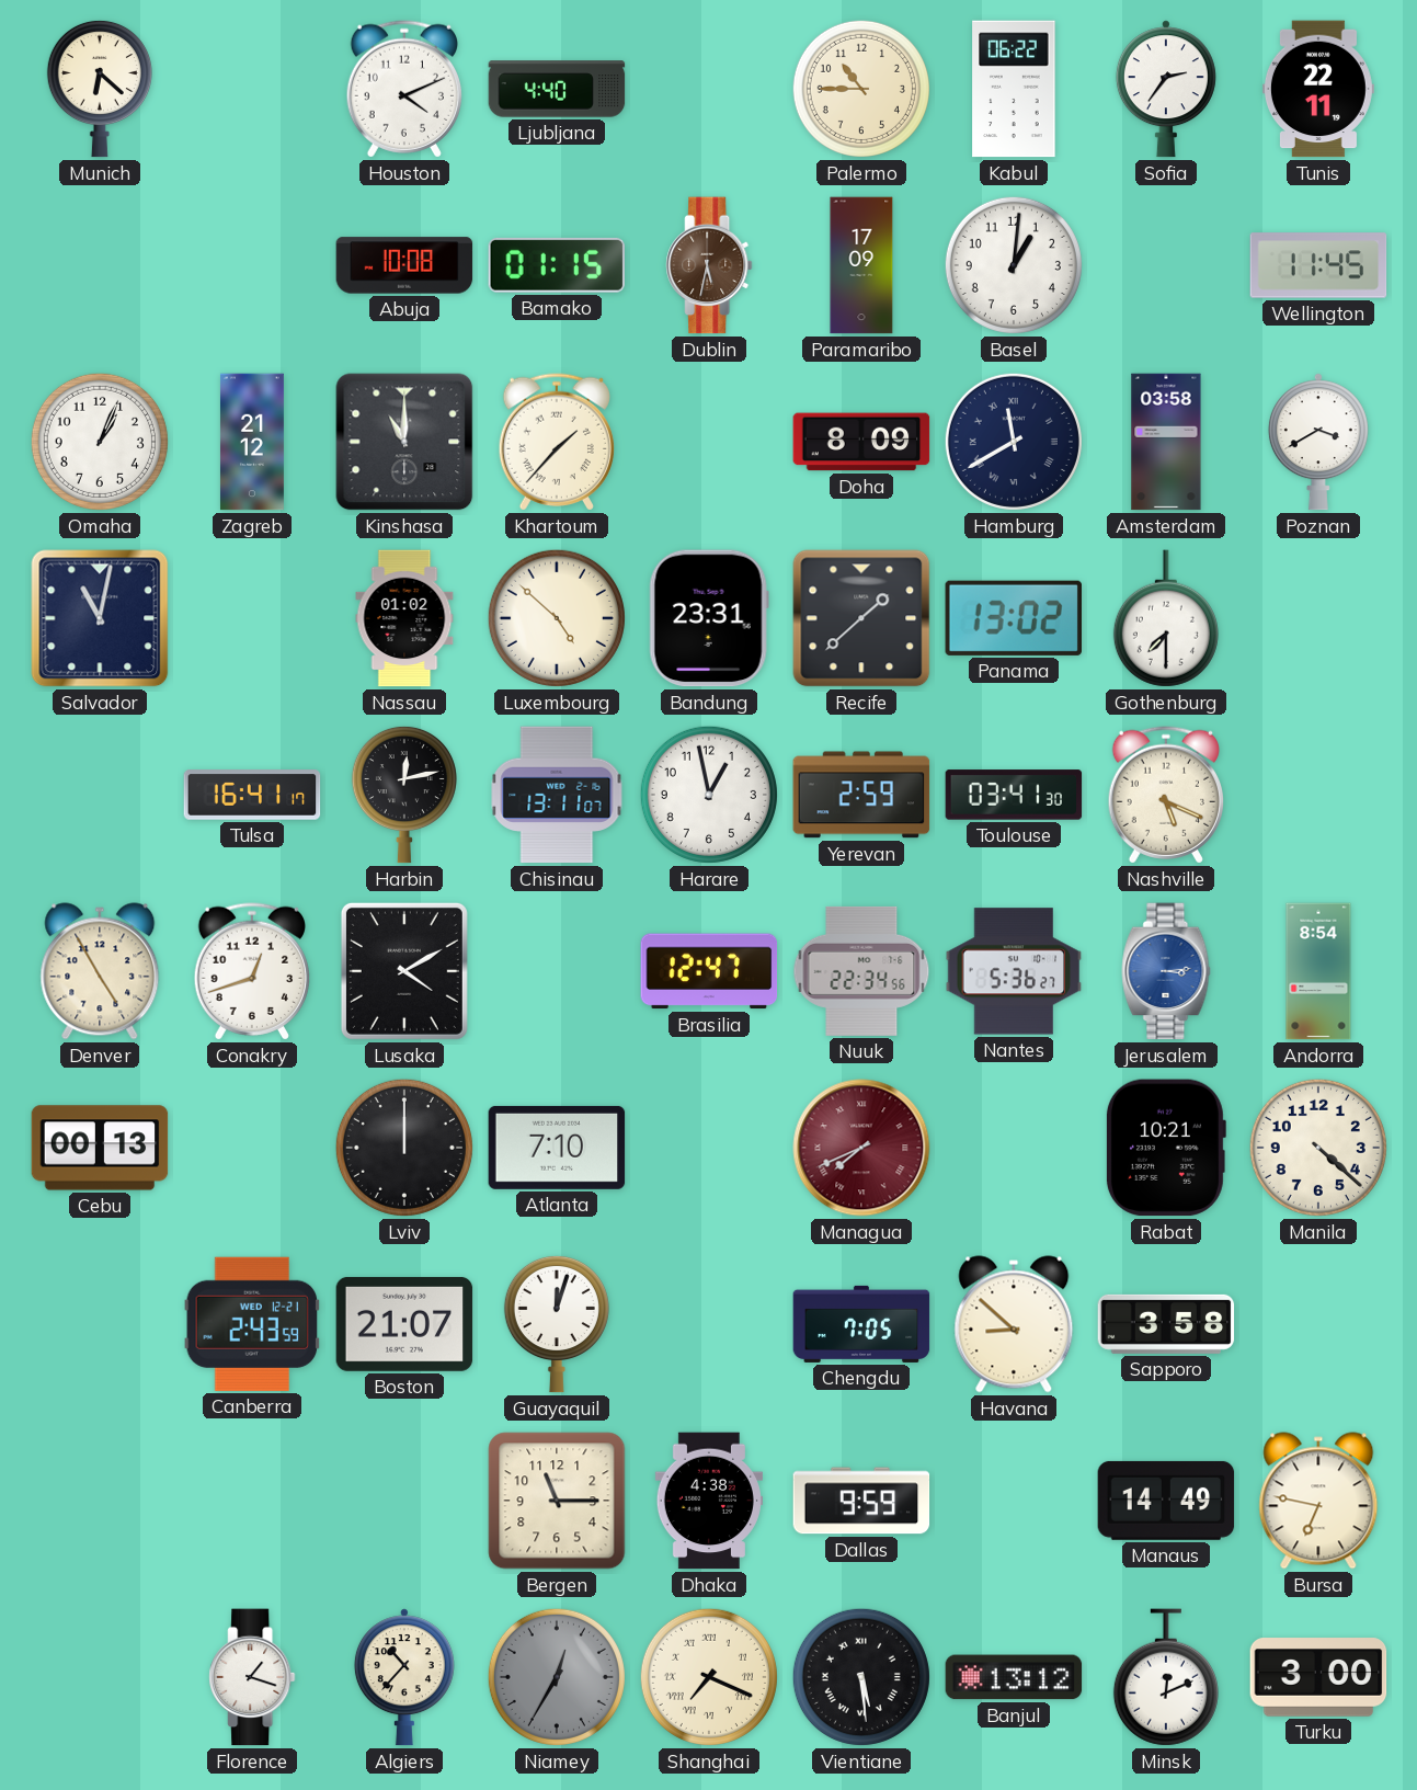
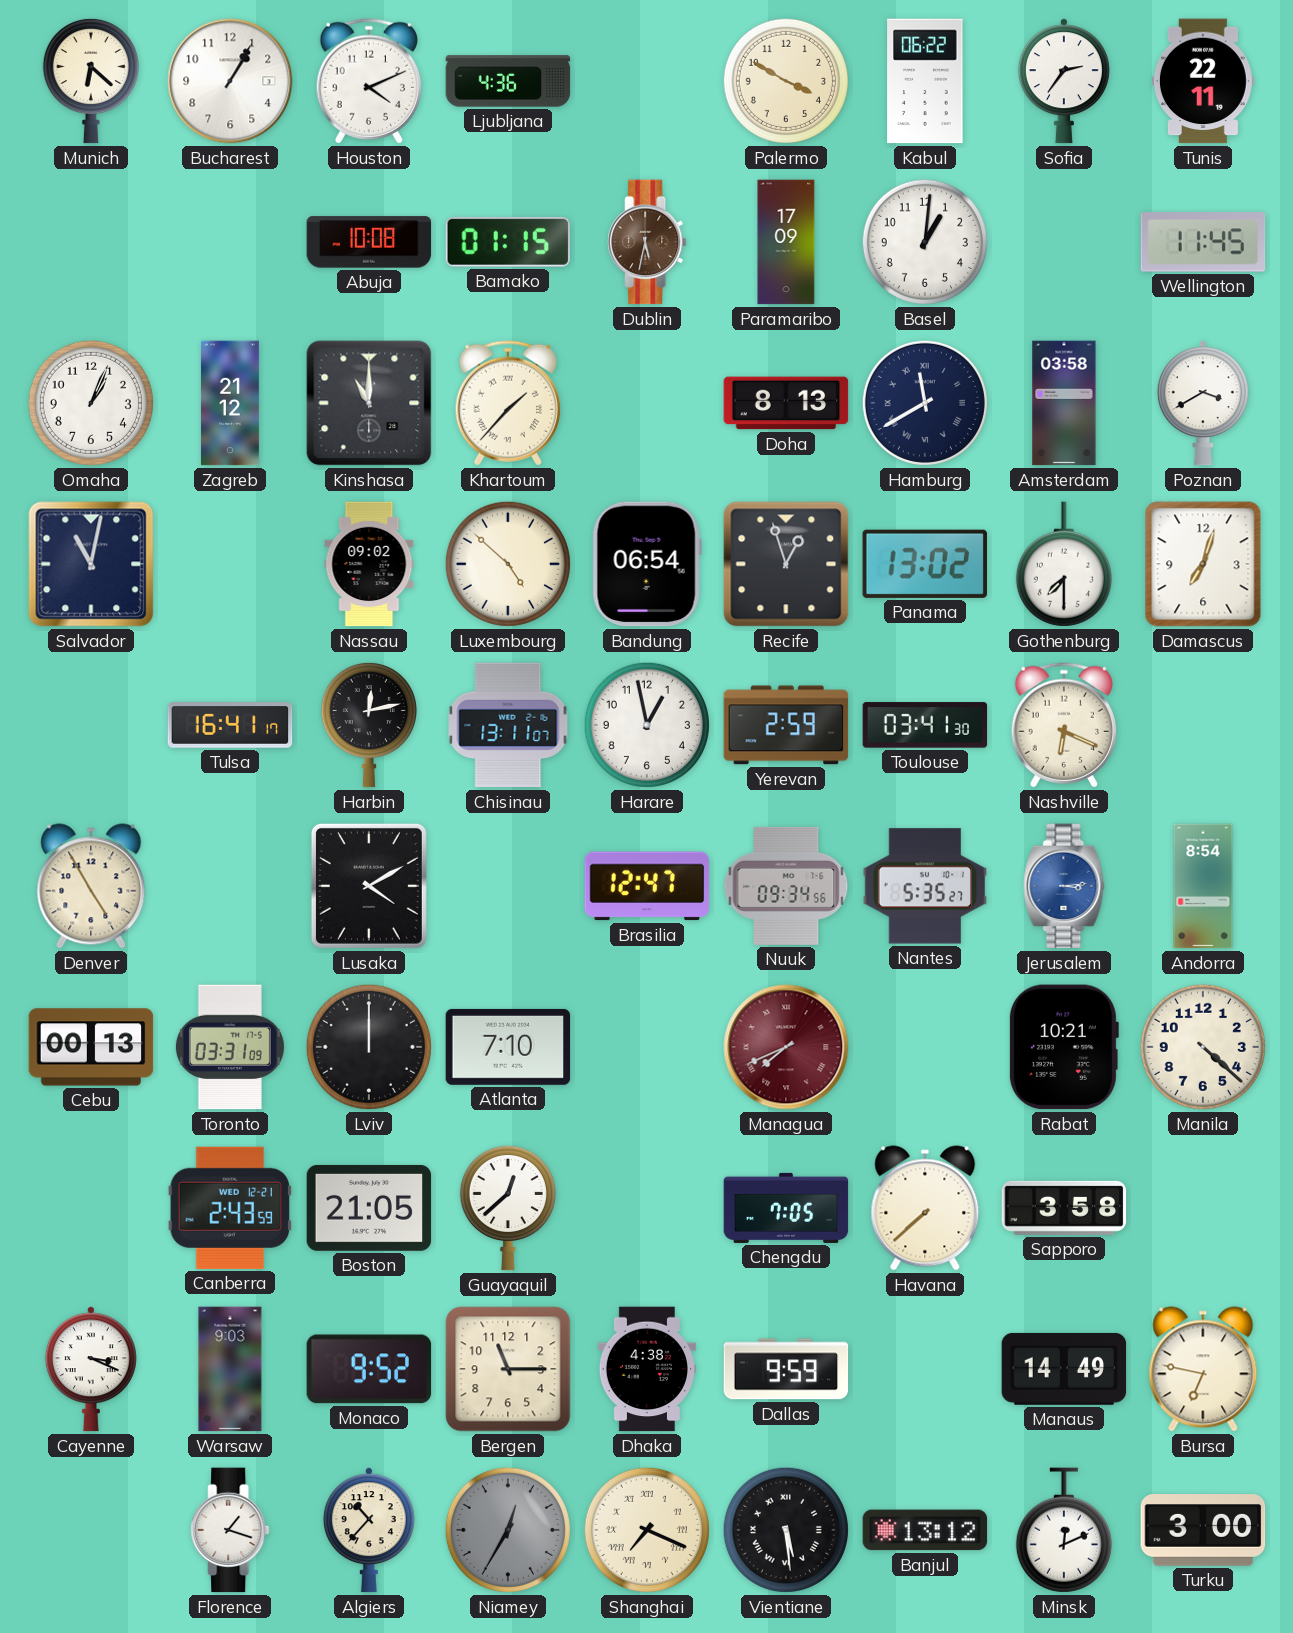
Bucharest: none -> 1:05
Ljubljana: 4:40 -> 4:36
Palermo: 10:45 -> 3:50
Doha: 8:09 -> 8:13
Nassau: 01:02 -> 09:02
Bandung: 23:31 -> 06:54
Recife: 1:38 -> 12:57
Damascus: none -> 7:03
Nashville: 5:19 -> 6:19
Conakry: 12:42 -> none
Nuuk: 22:34 -> 09:34
Nantes: 5:36 -> 5:35
Toronto: none -> 03:31
Boston: 21:07 -> 21:05
Guayaquil: 12:03 -> 12:38
Havana: 8:52 -> 7:38
Cayenne: none -> 3:19
Warsaw: none -> 9:03
Monaco: none -> 9:52
